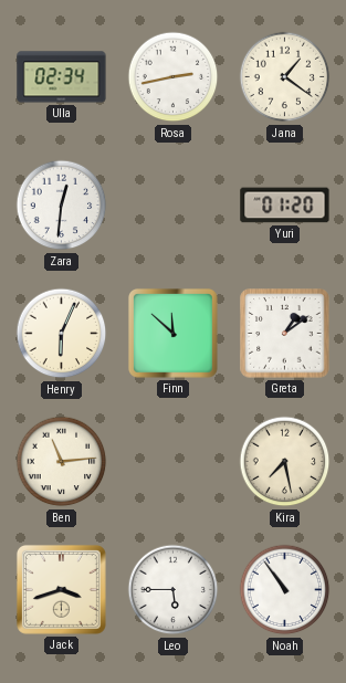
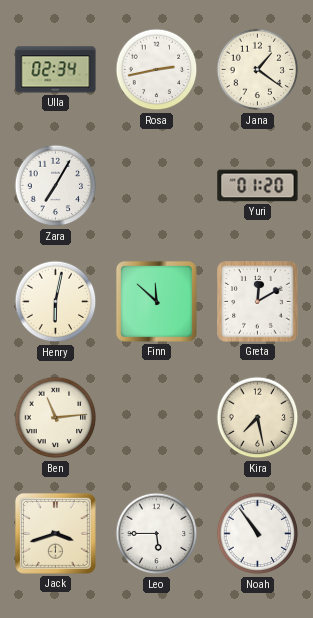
Zara: 12:31 -> 7:05
Henry: 6:04 -> 6:02
Greta: 1:09 -> 12:10
